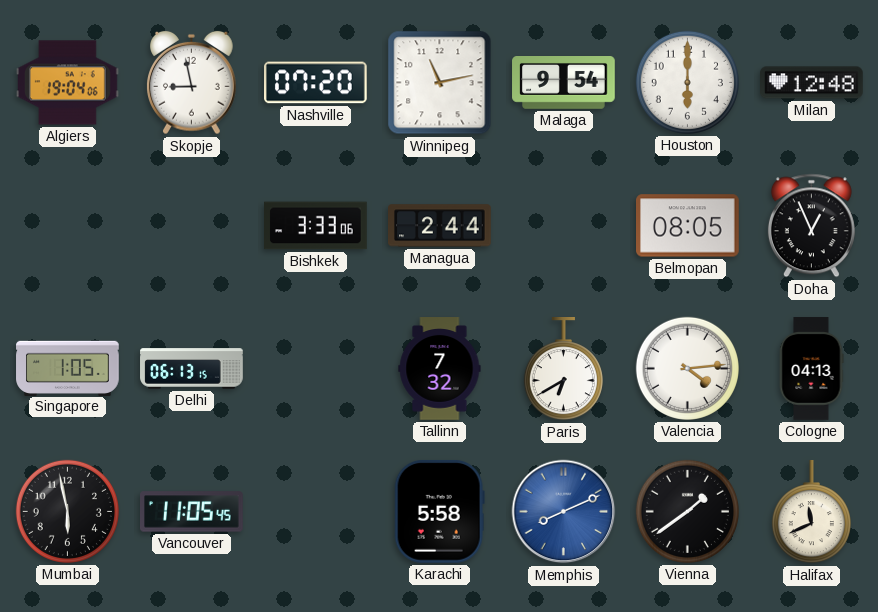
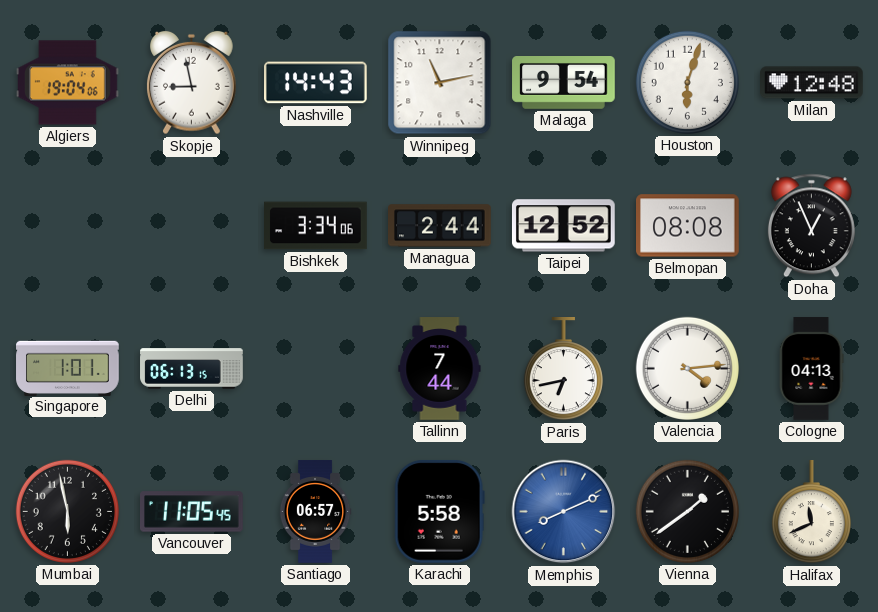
Nashville: 07:20 -> 14:43
Houston: 6:00 -> 6:03
Bishkek: 3:33 -> 3:34
Taipei: none -> 12:52
Belmopan: 08:05 -> 08:08
Singapore: 1:05 -> 1:01
Tallinn: 7:32 -> 7:44
Paris: 6:40 -> 6:43
Santiago: none -> 06:57
